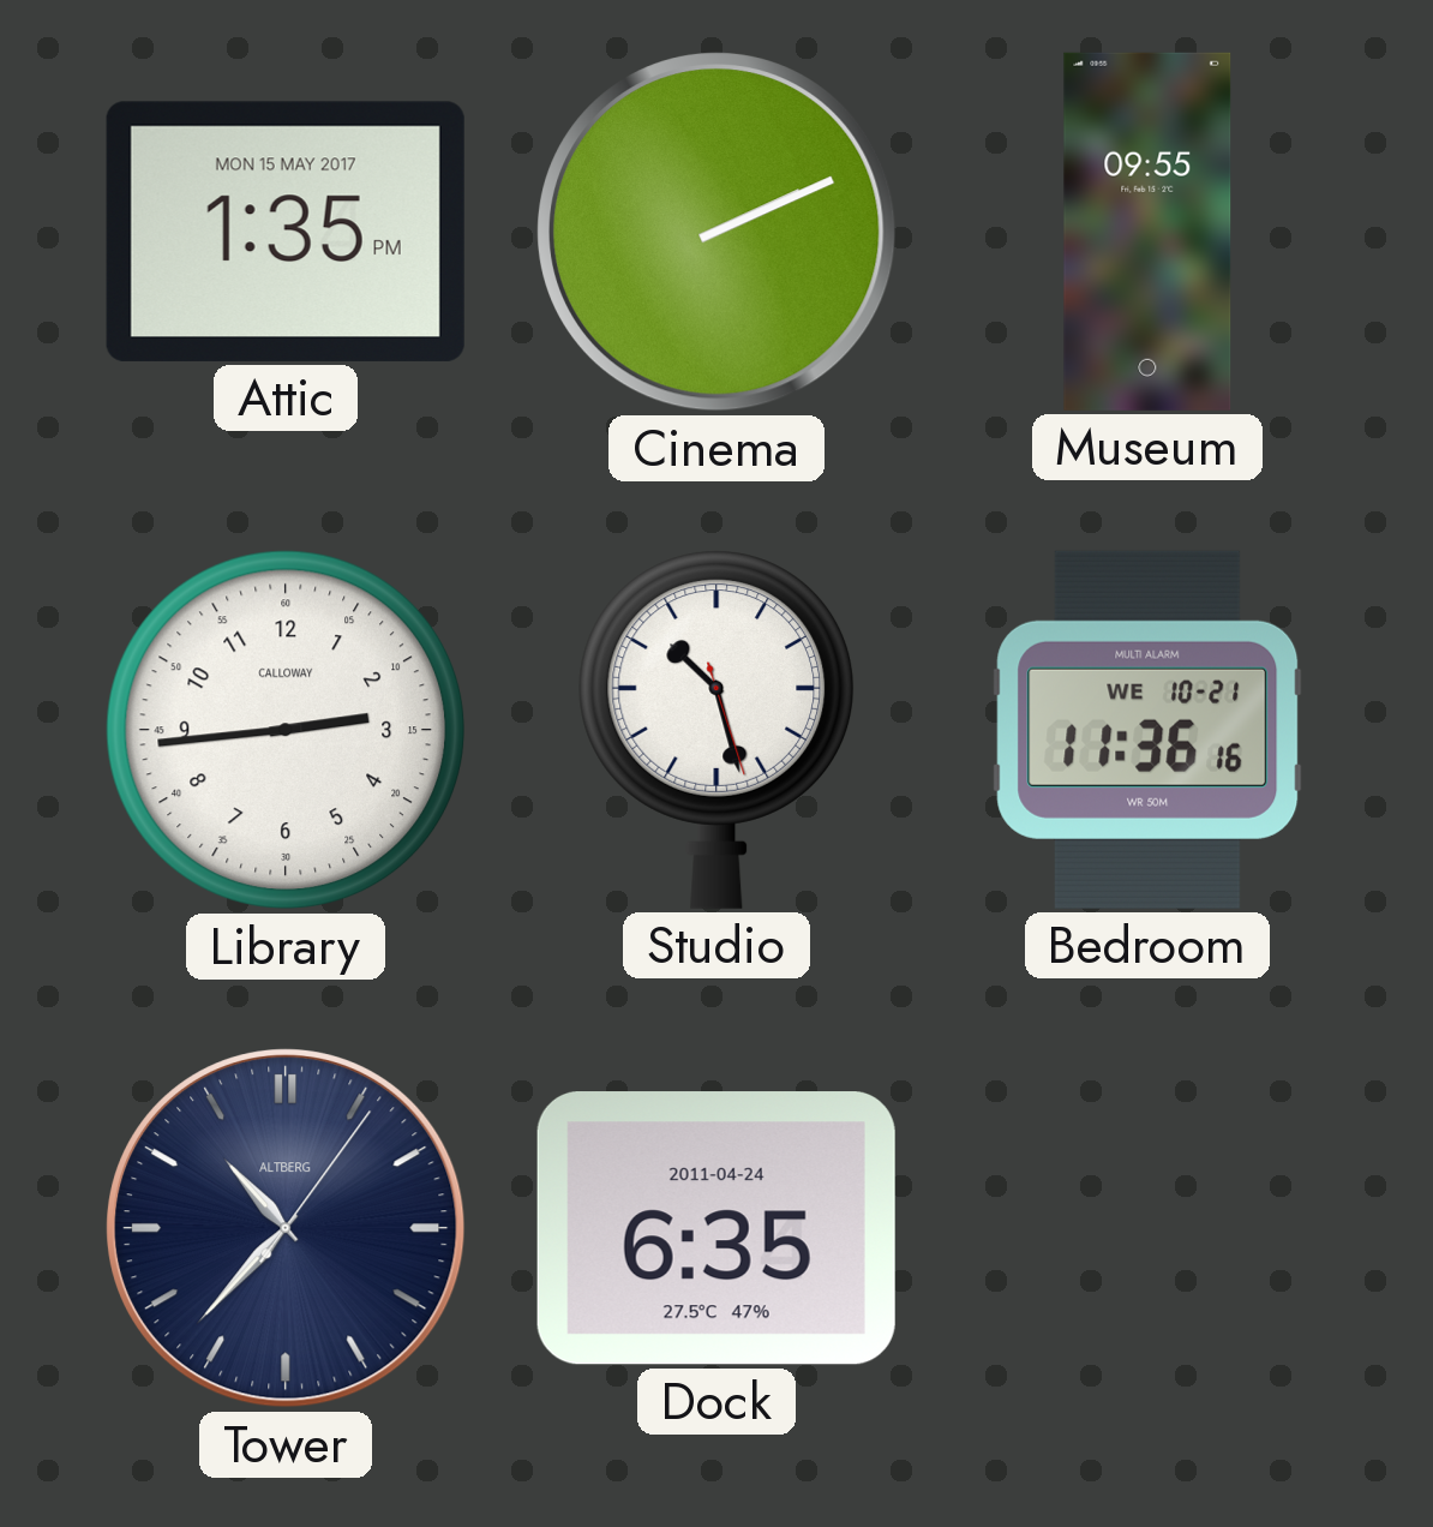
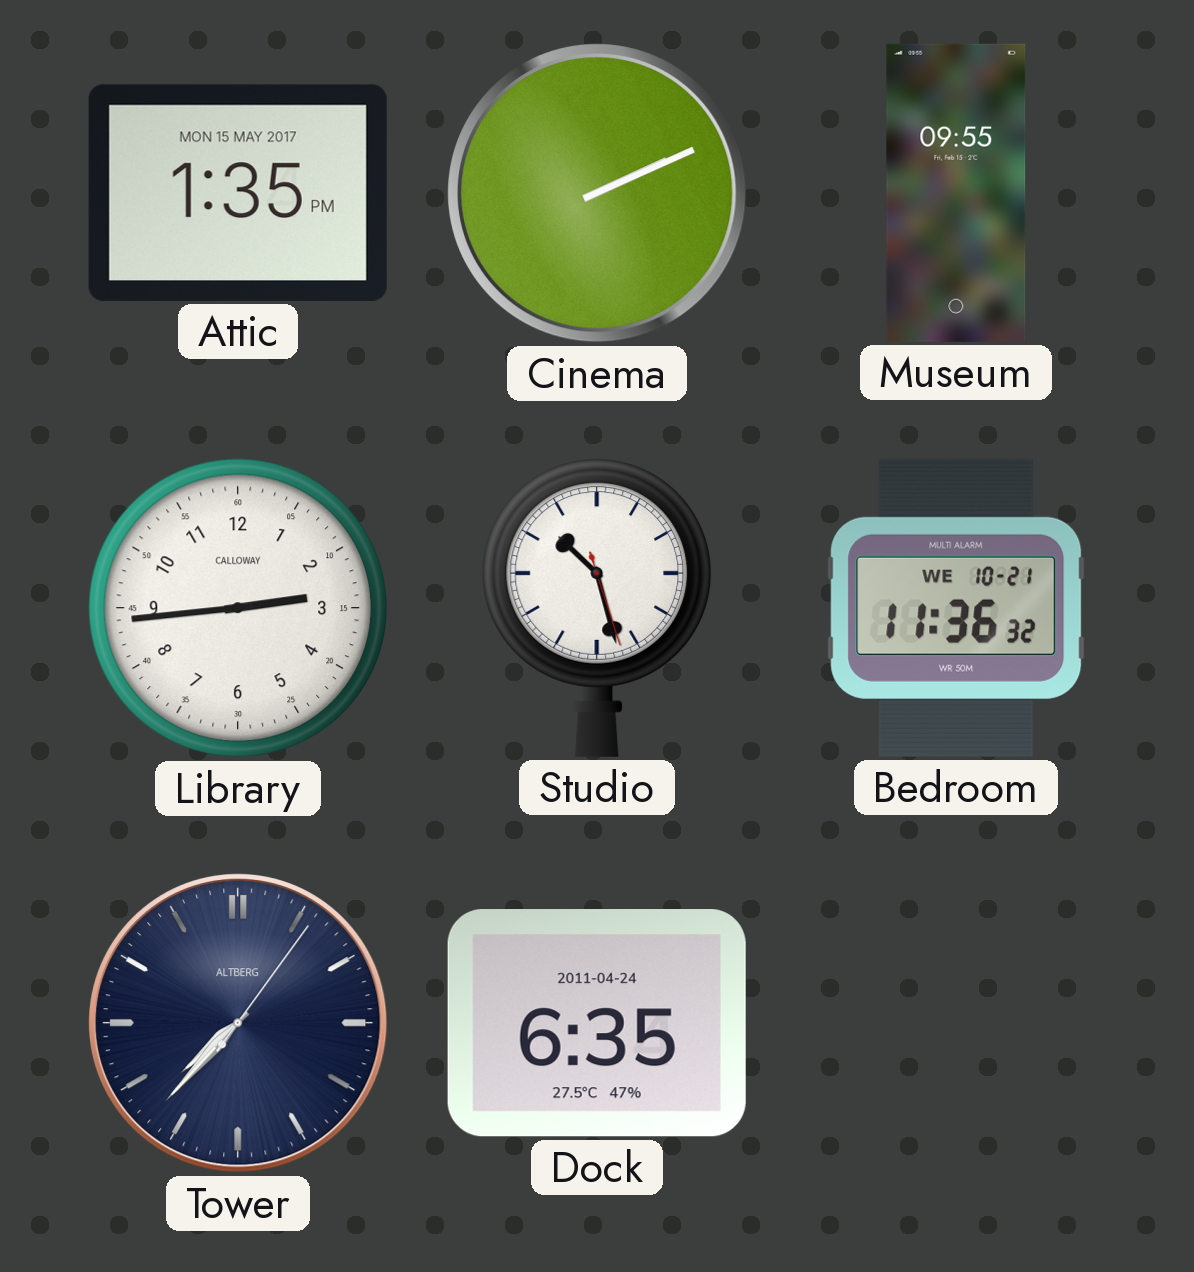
Bedroom: 11:36:16 -> 11:36:32
Tower: 10:37 -> 7:37
